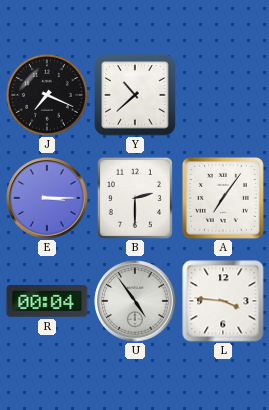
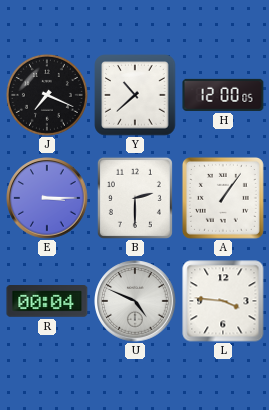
H: none -> 12:00
A: 7:06 -> 1:06
U: 4:54 -> 4:49
